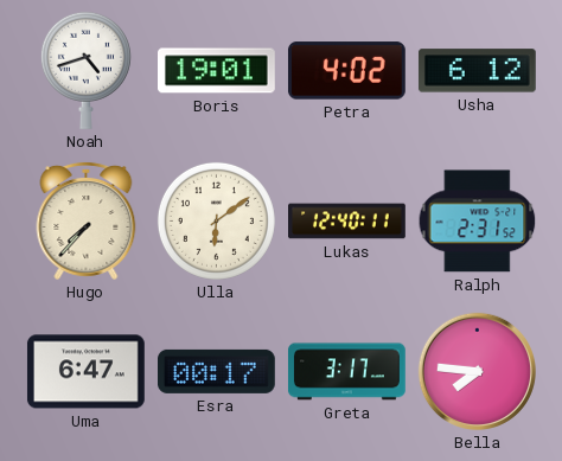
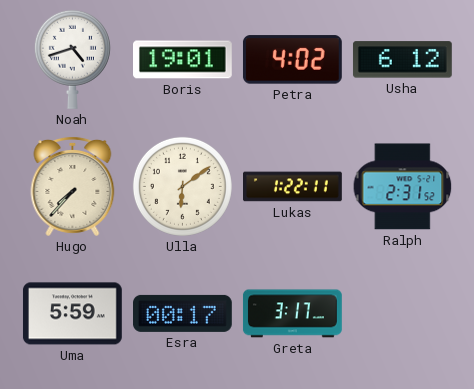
Lukas: 12:40 -> 1:22
Uma: 6:47 -> 5:59
Bella: 7:46 -> none
